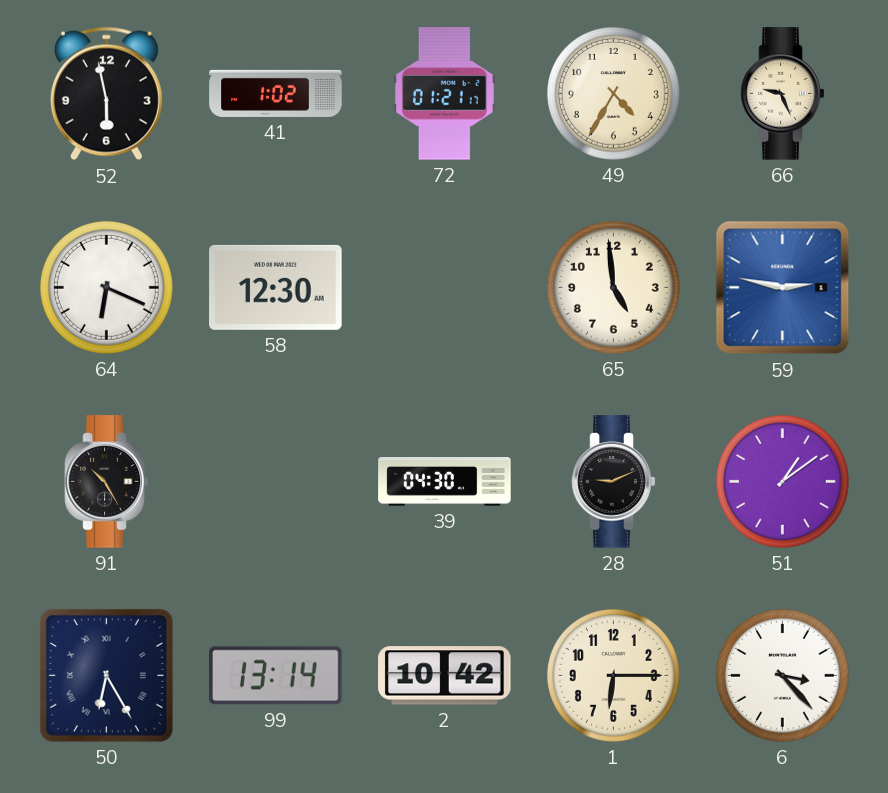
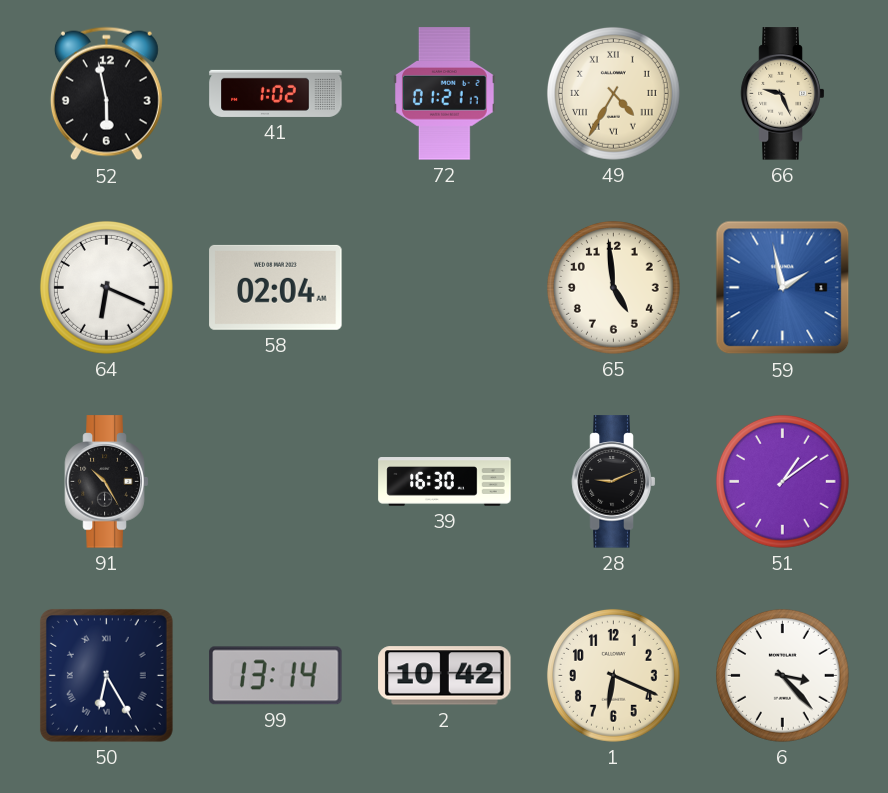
49 numerals: Arabic -> Roman
58: 12:30 -> 02:04
59: 2:47 -> 1:58
39: 04:30 -> 16:30
1: 6:15 -> 6:19
